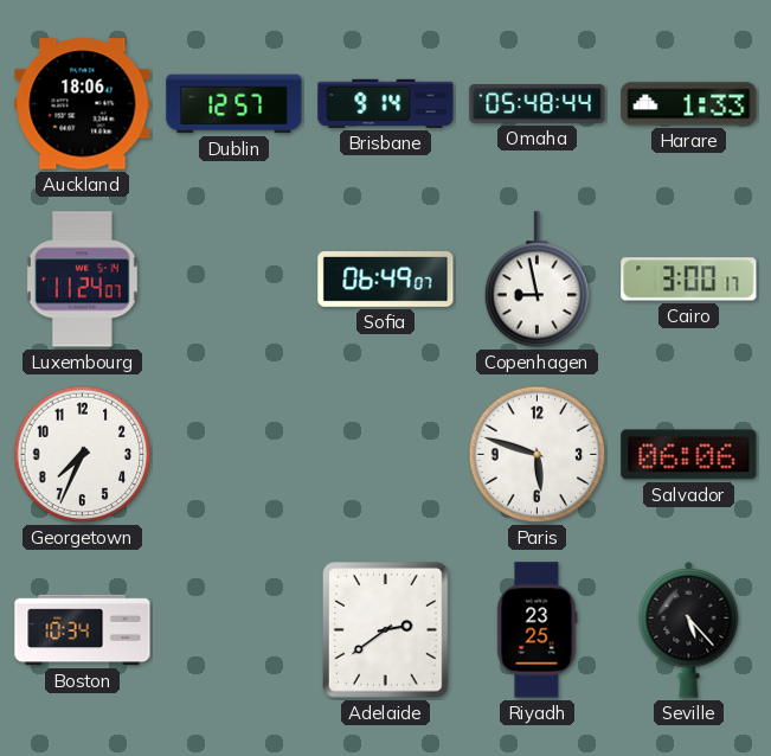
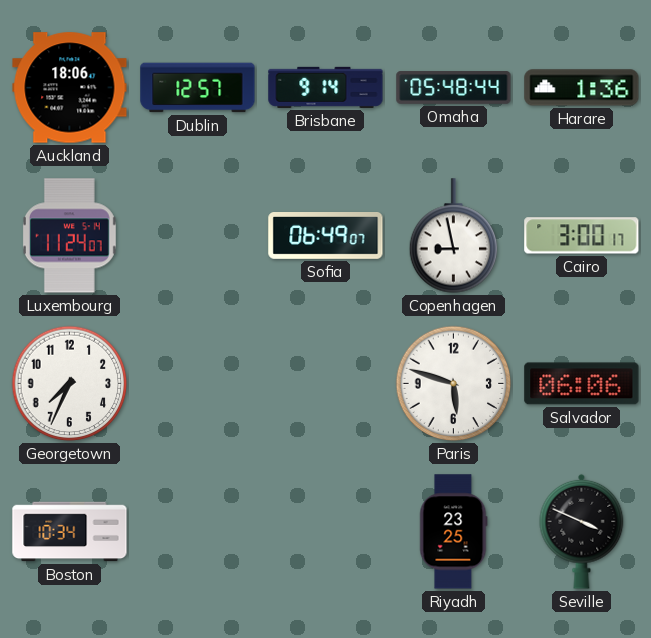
Harare: 1:33 -> 1:36
Adelaide: 2:39 -> none
Seville: 5:23 -> 3:49
